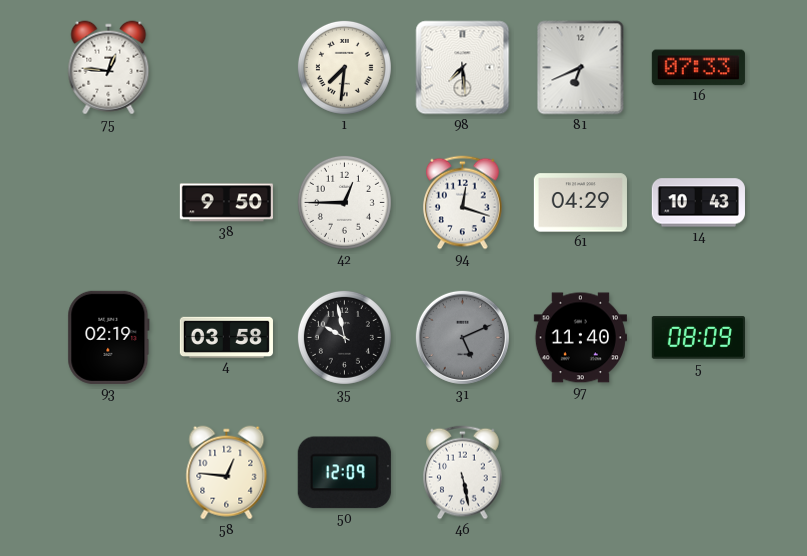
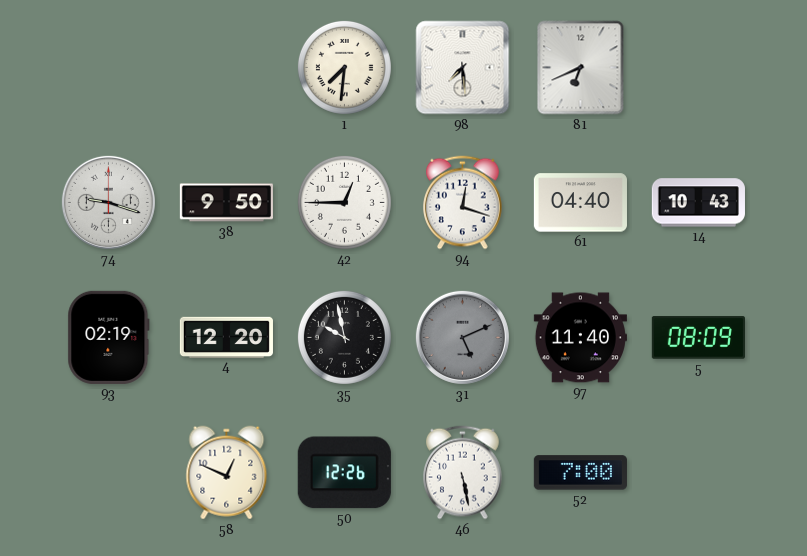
75: 12:46 -> none
16: 07:33 -> none
74: none -> 9:18
61: 04:29 -> 04:40
4: 03:58 -> 12:20
58: 12:46 -> 12:49
50: 12:09 -> 12:26
52: none -> 7:00
